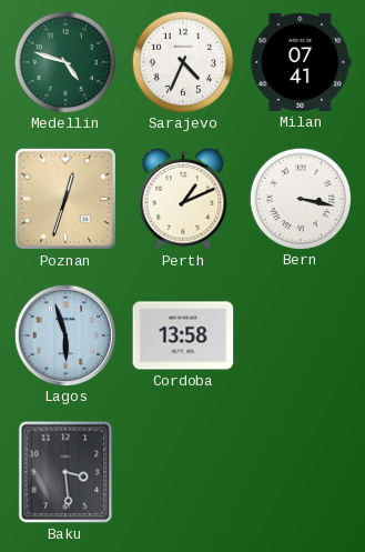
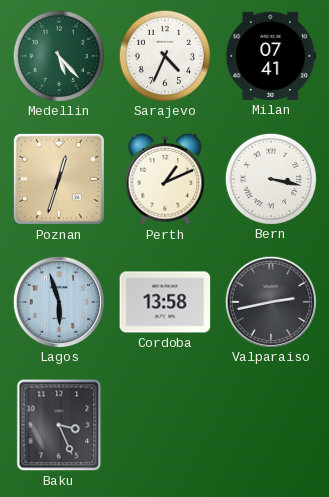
Medellin: 4:48 -> 5:23
Valparaiso: none -> 2:43
Baku: 3:29 -> 3:26
